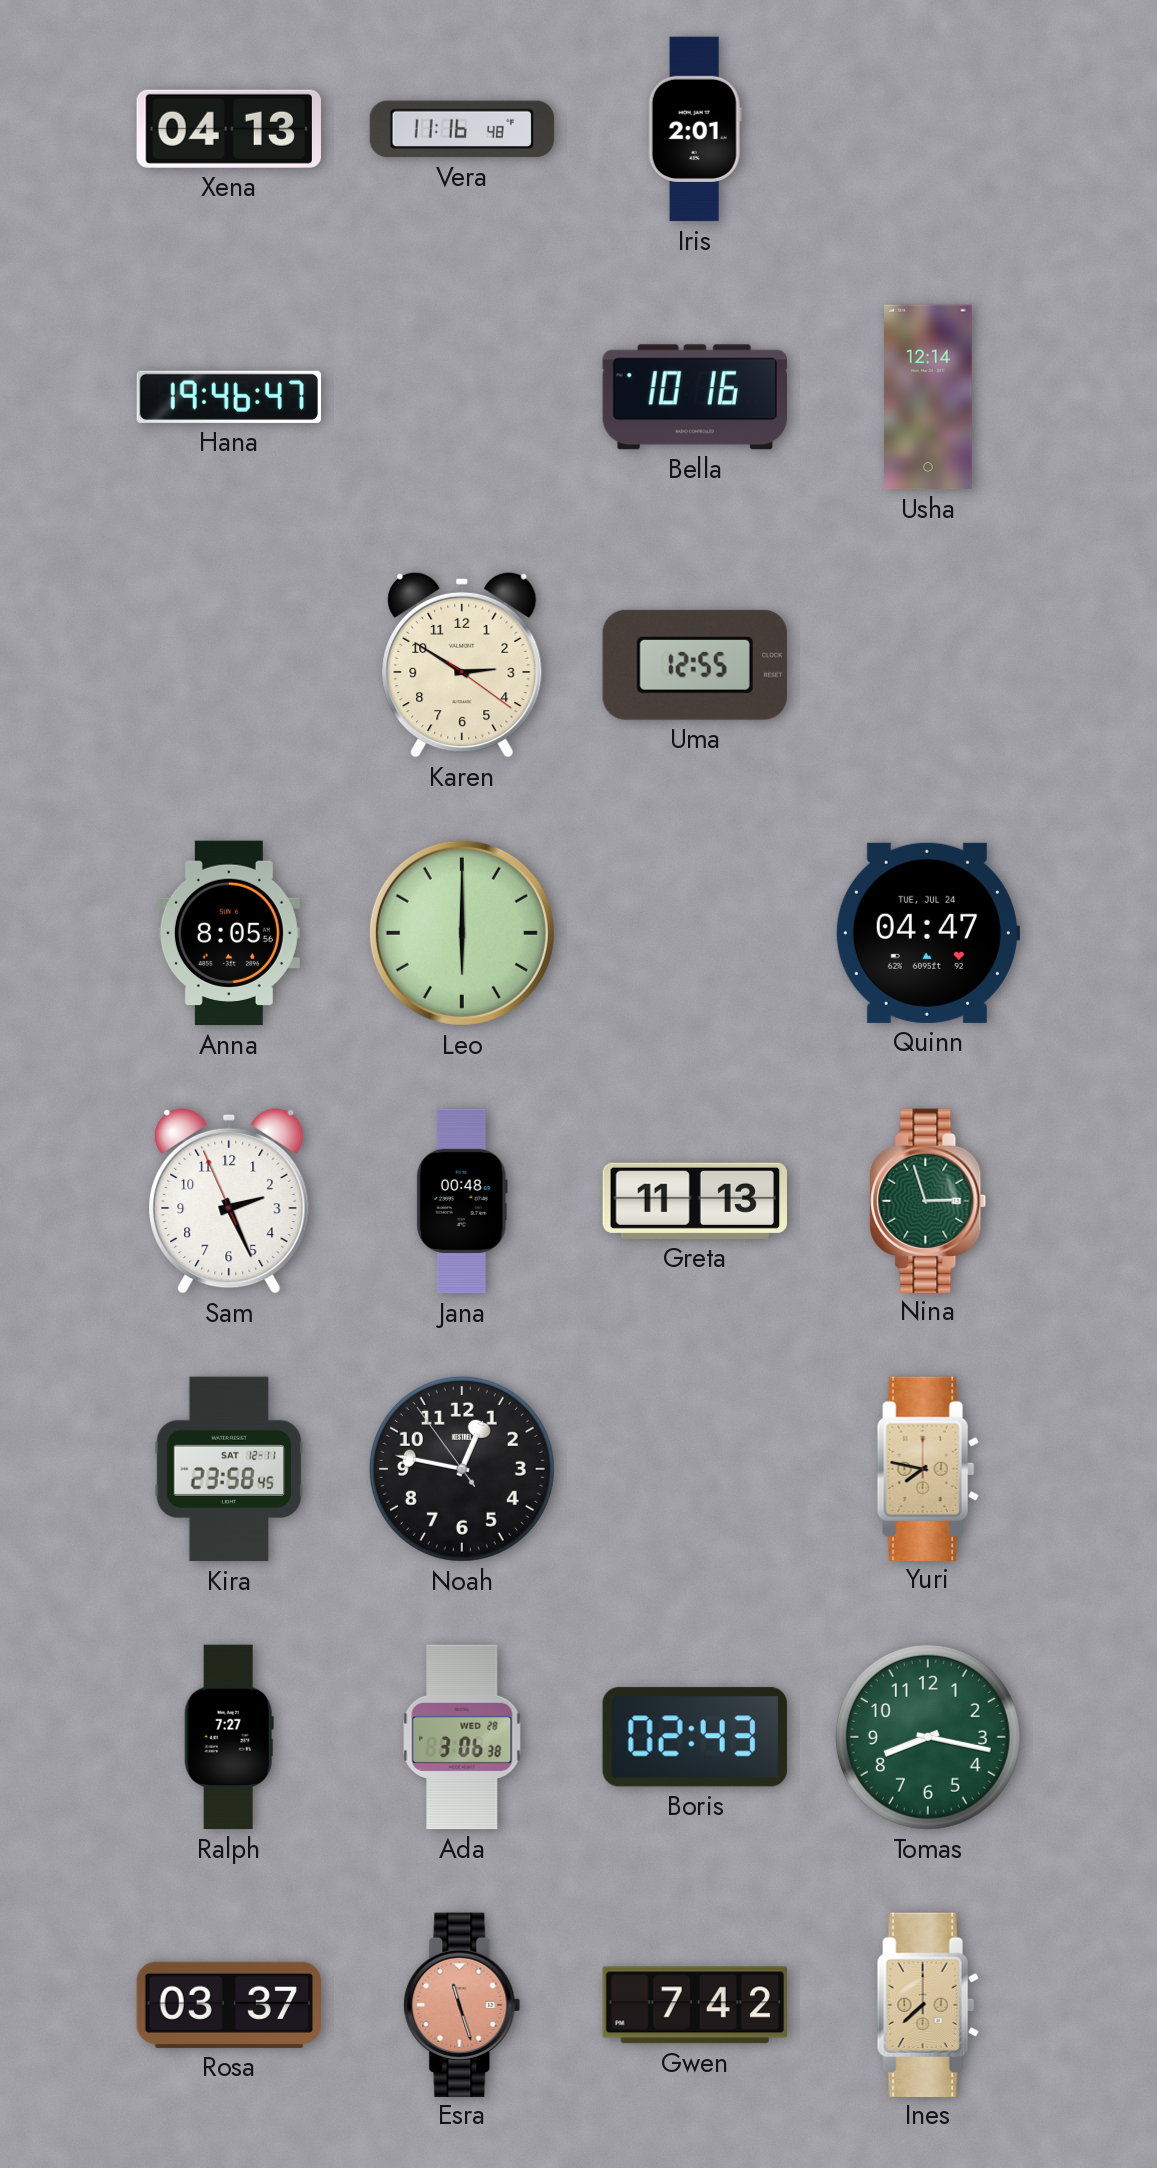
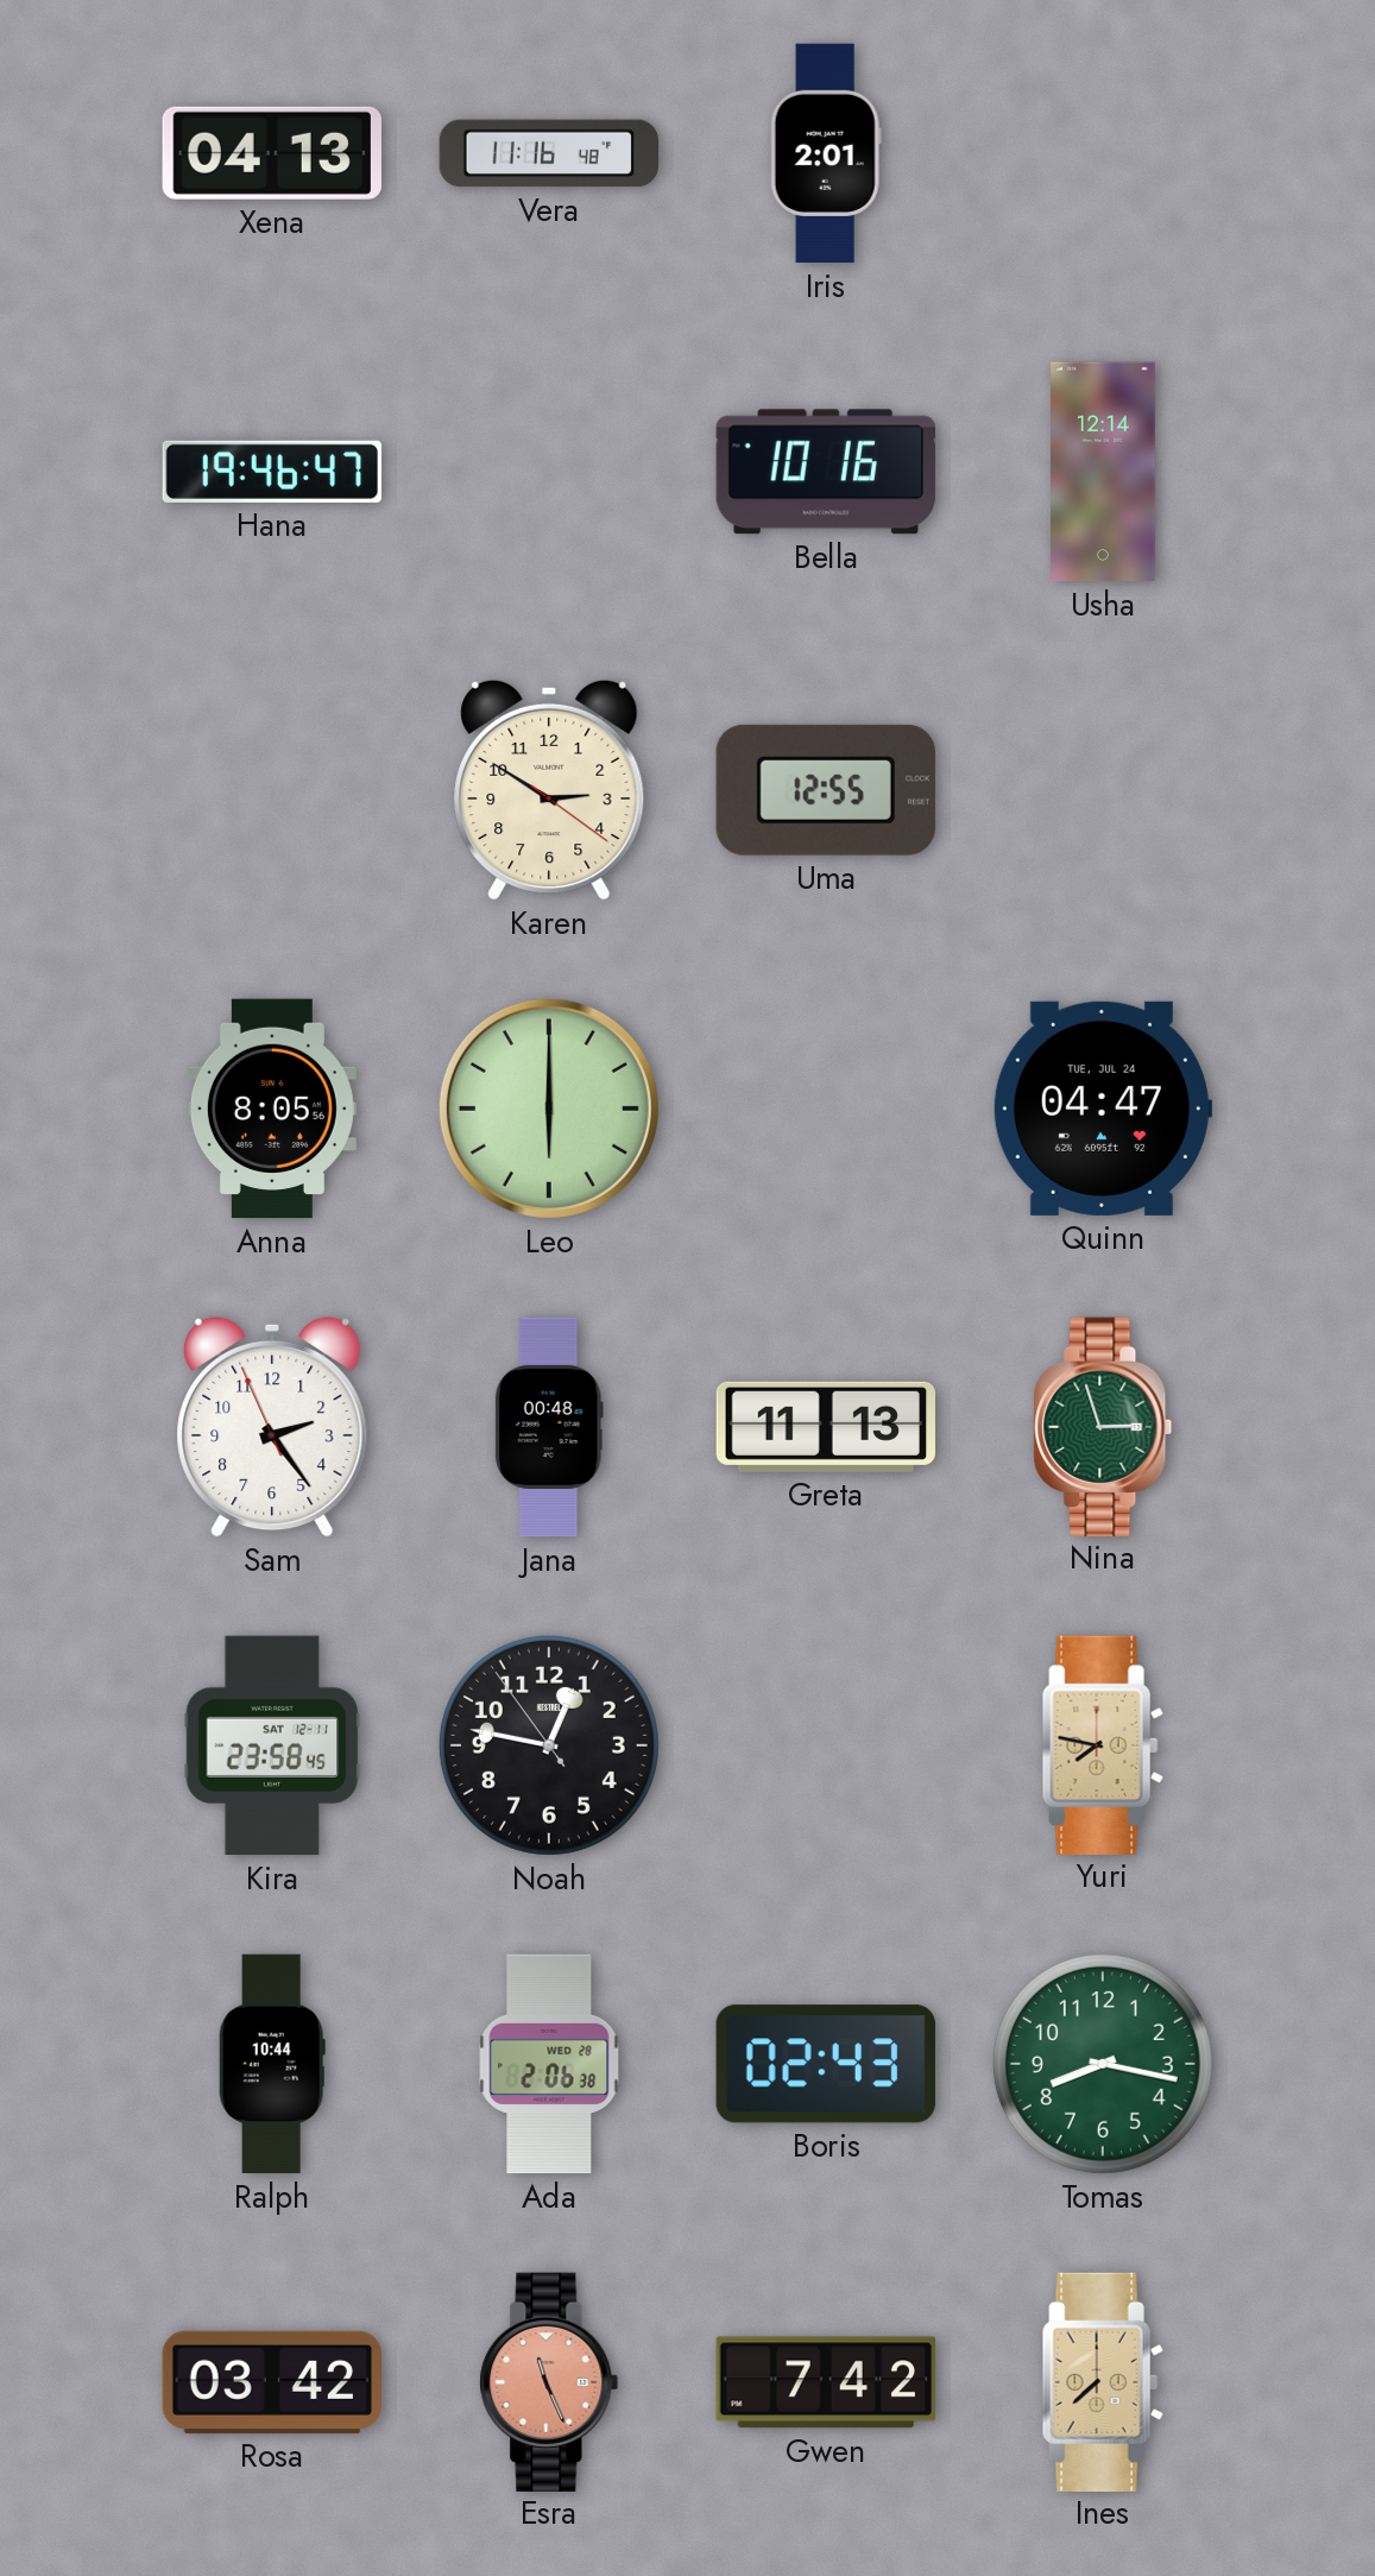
Sam: 2:25 -> 2:23
Ralph: 7:27 -> 10:44
Ada: 3:06 -> 2:06
Rosa: 03:37 -> 03:42
Esra: 11:27 -> 11:26
